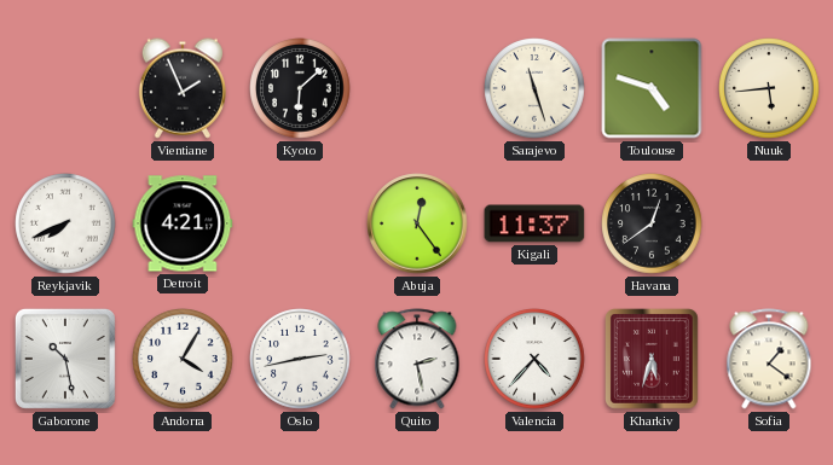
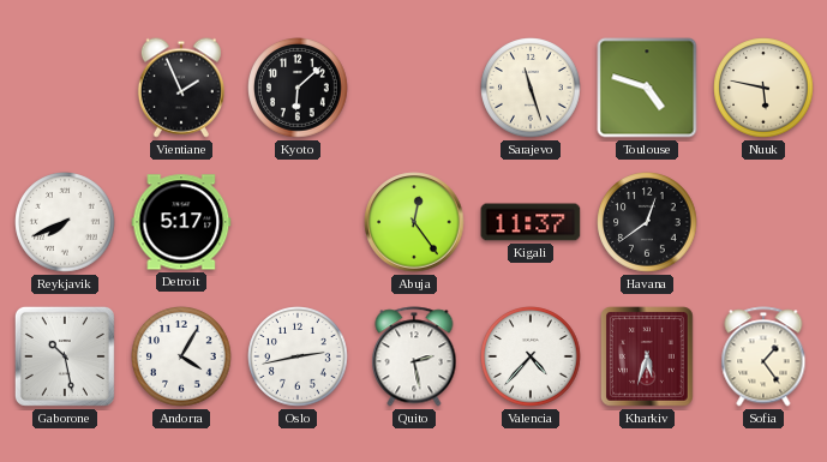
Nuuk: 5:44 -> 5:47
Detroit: 4:21 -> 5:17
Sofia: 1:21 -> 1:24
